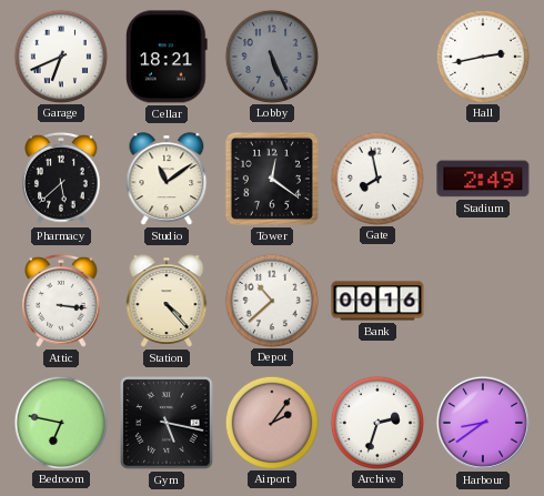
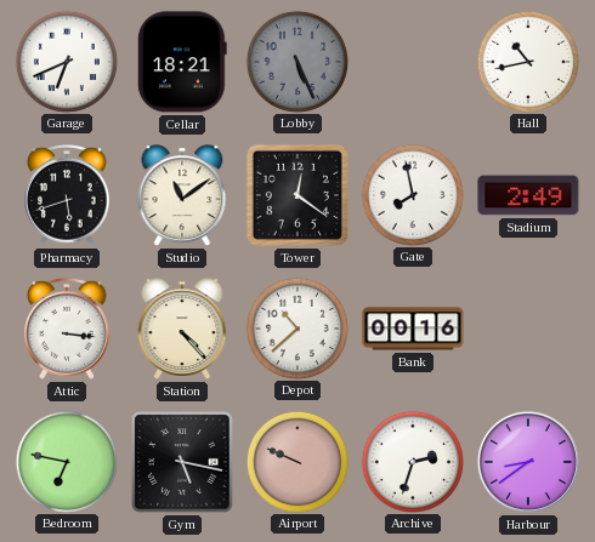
Hall: 2:43 -> 10:43
Pharmacy: 5:38 -> 5:42
Airport: 2:06 -> 9:49
